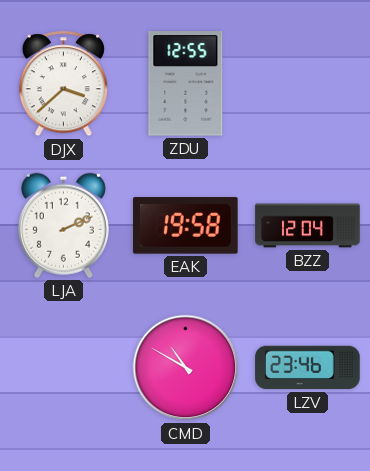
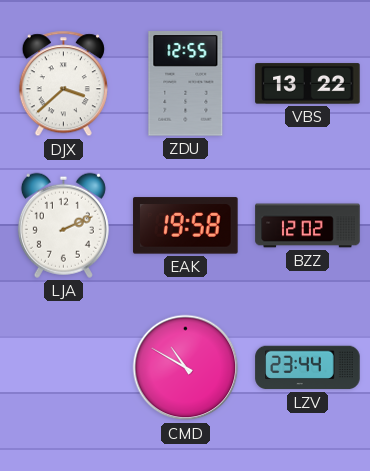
VBS: none -> 13:22
BZZ: 12:04 -> 12:02
LZV: 23:46 -> 23:44
